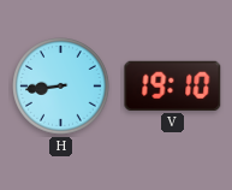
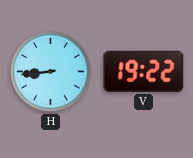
V: 19:10 -> 19:22
